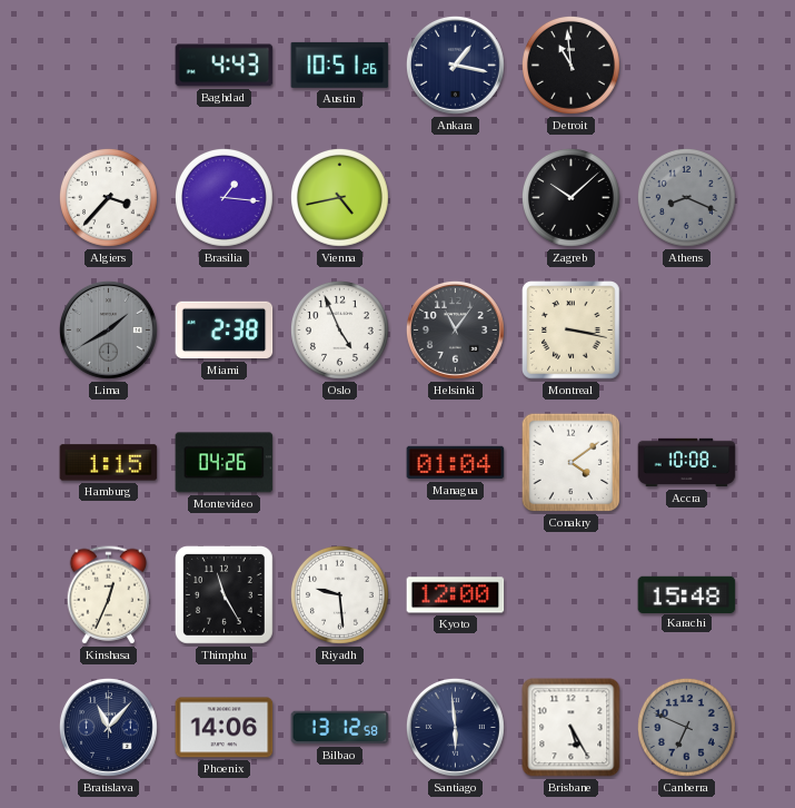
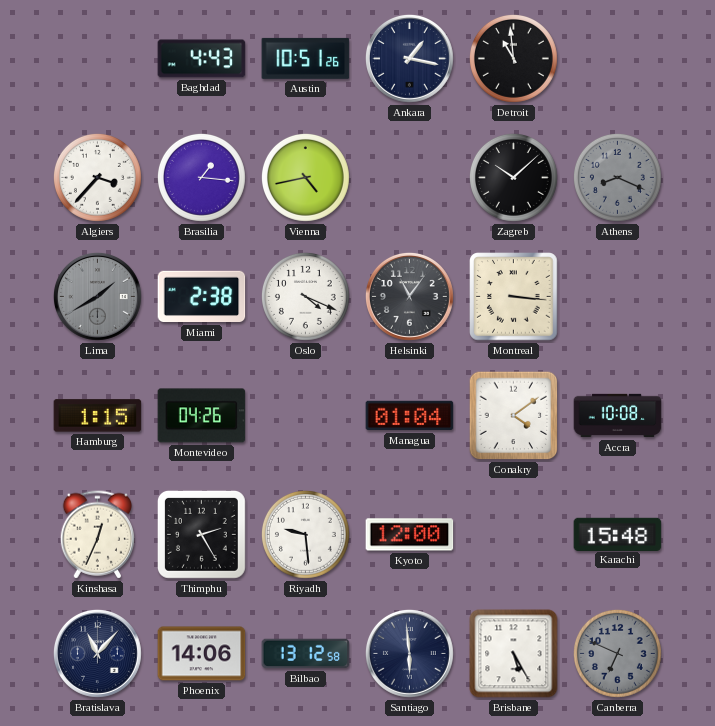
Oslo: 4:56 -> 4:19
Montreal: 3:17 -> 3:16
Thimphu: 11:25 -> 2:25
